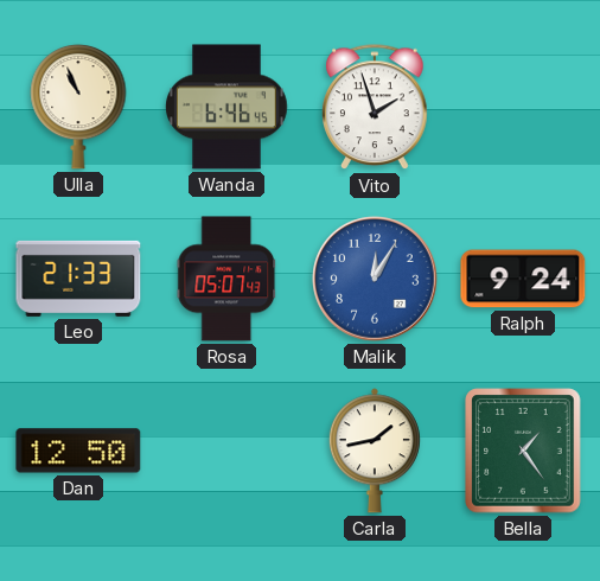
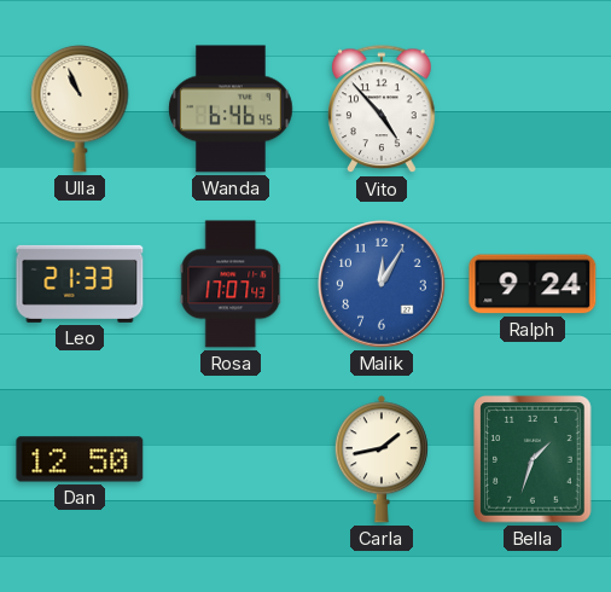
Vito: 1:57 -> 4:53
Rosa: 05:07 -> 17:07
Bella: 1:24 -> 1:33
